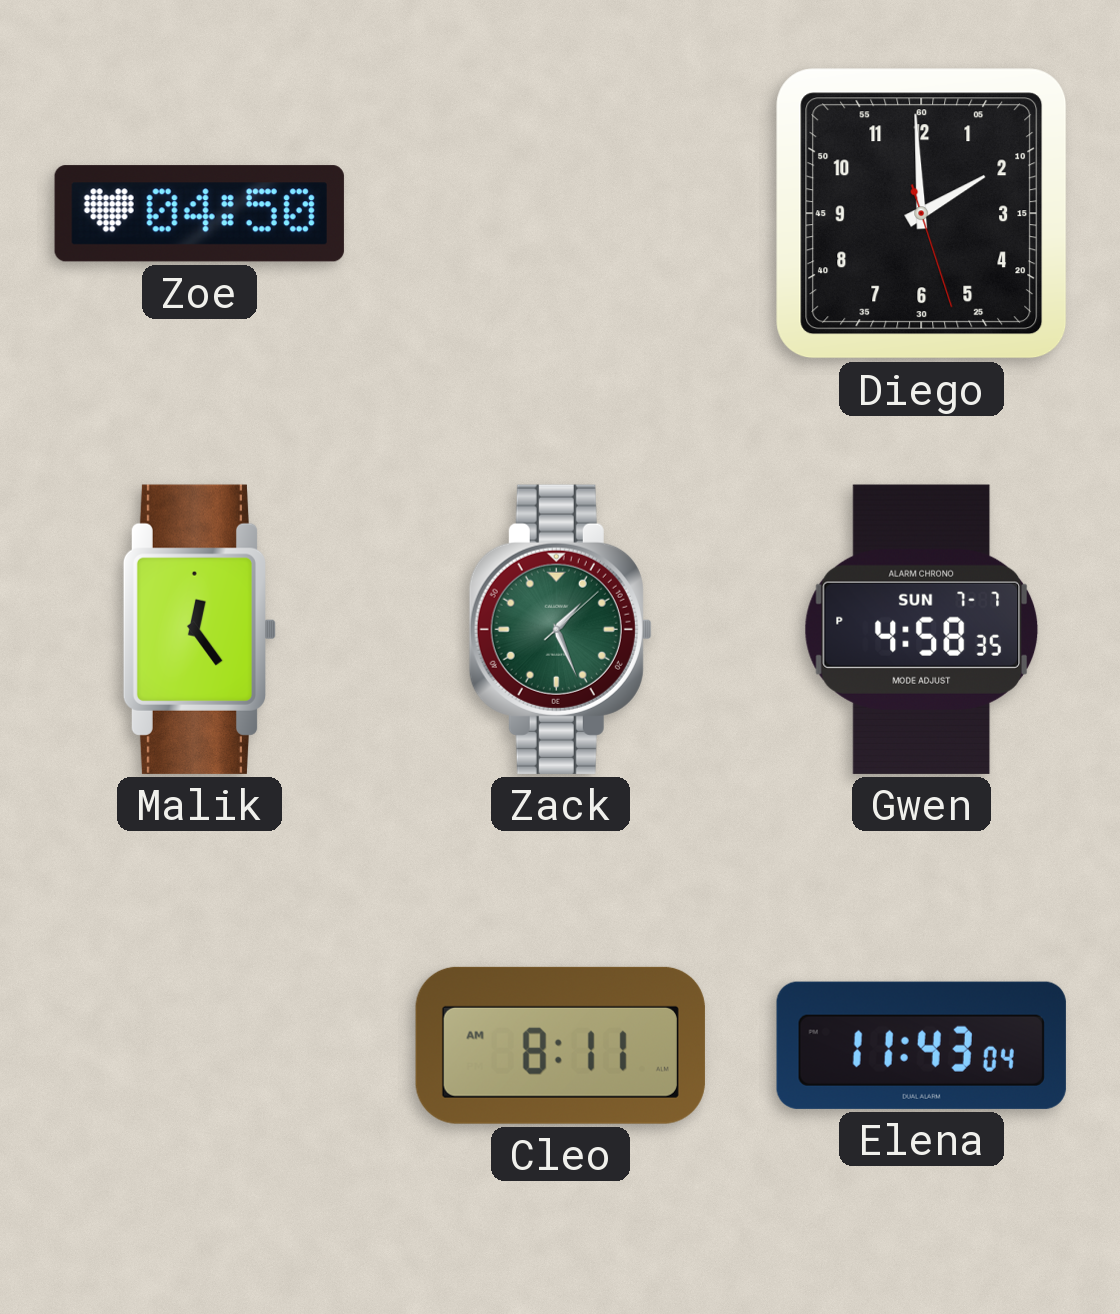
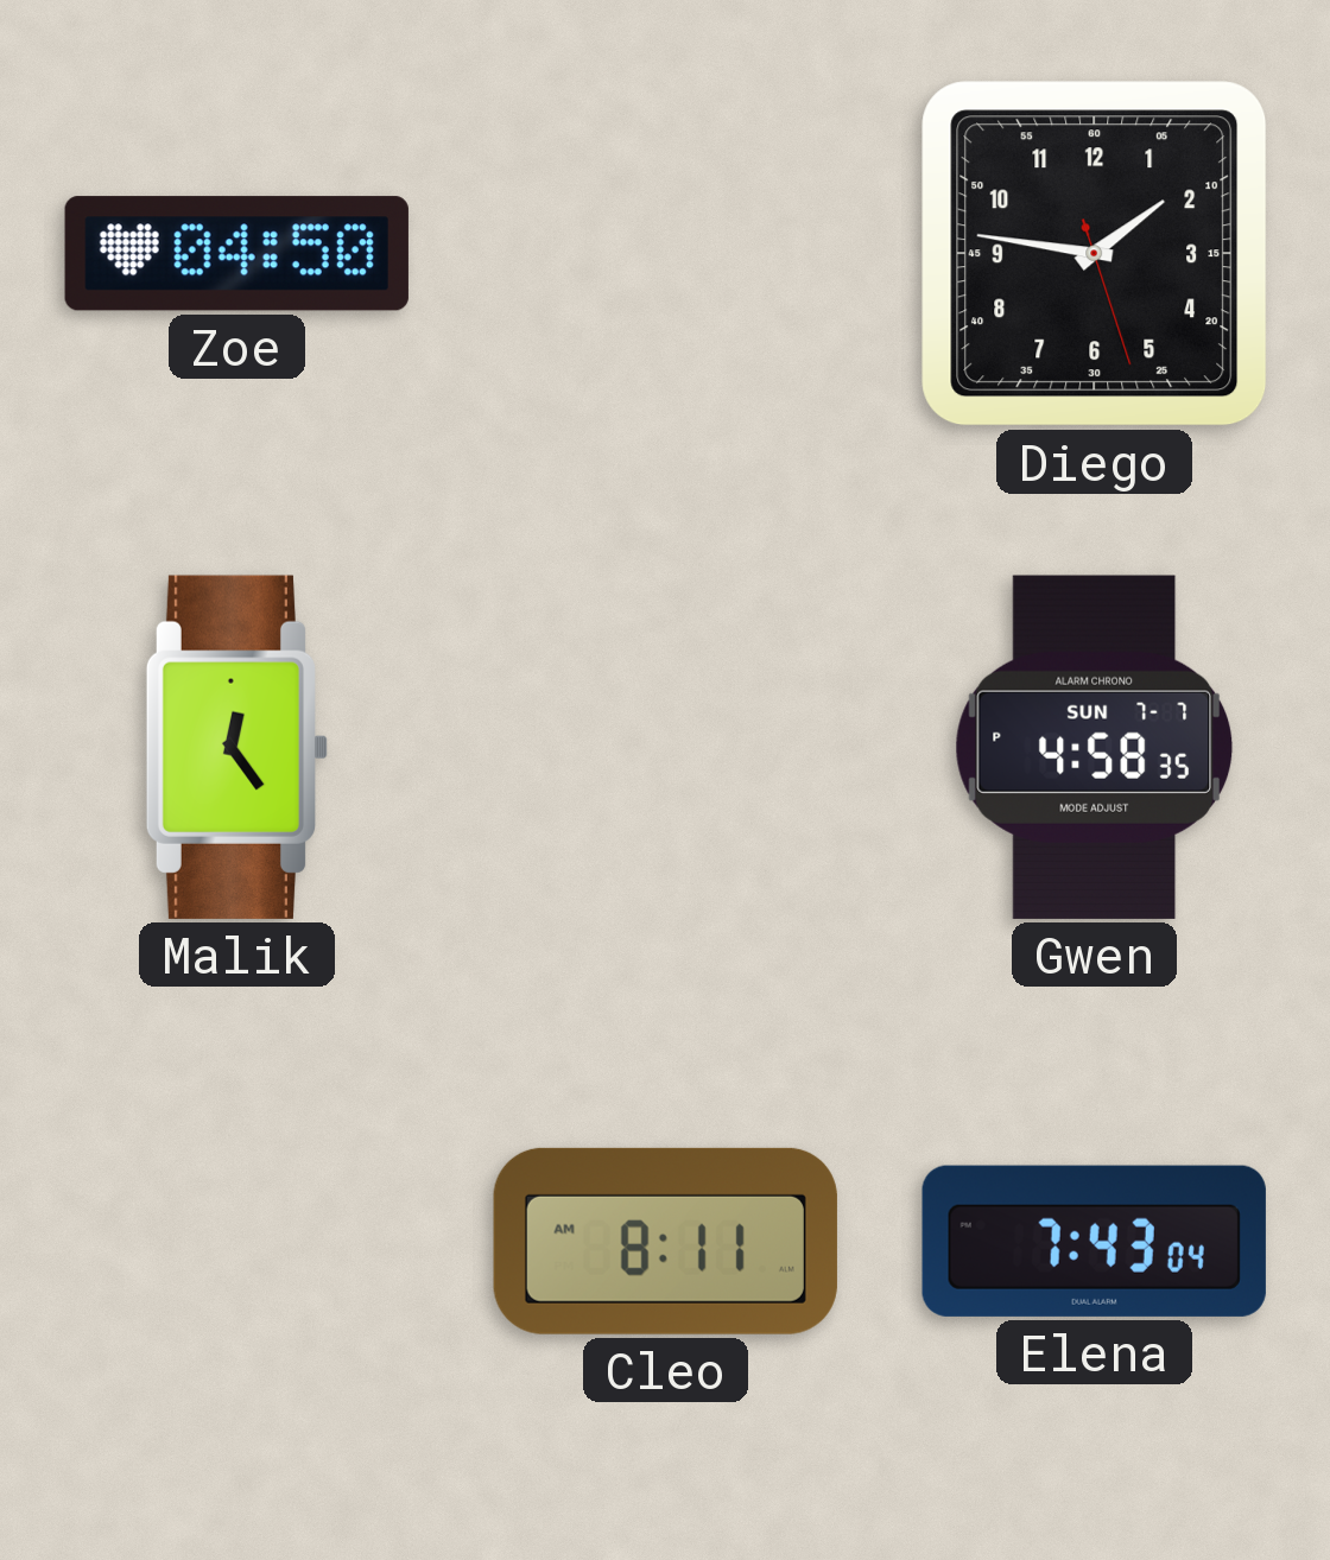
Diego: 1:59 -> 1:46
Zack: 1:26 -> none
Elena: 11:43 -> 7:43
